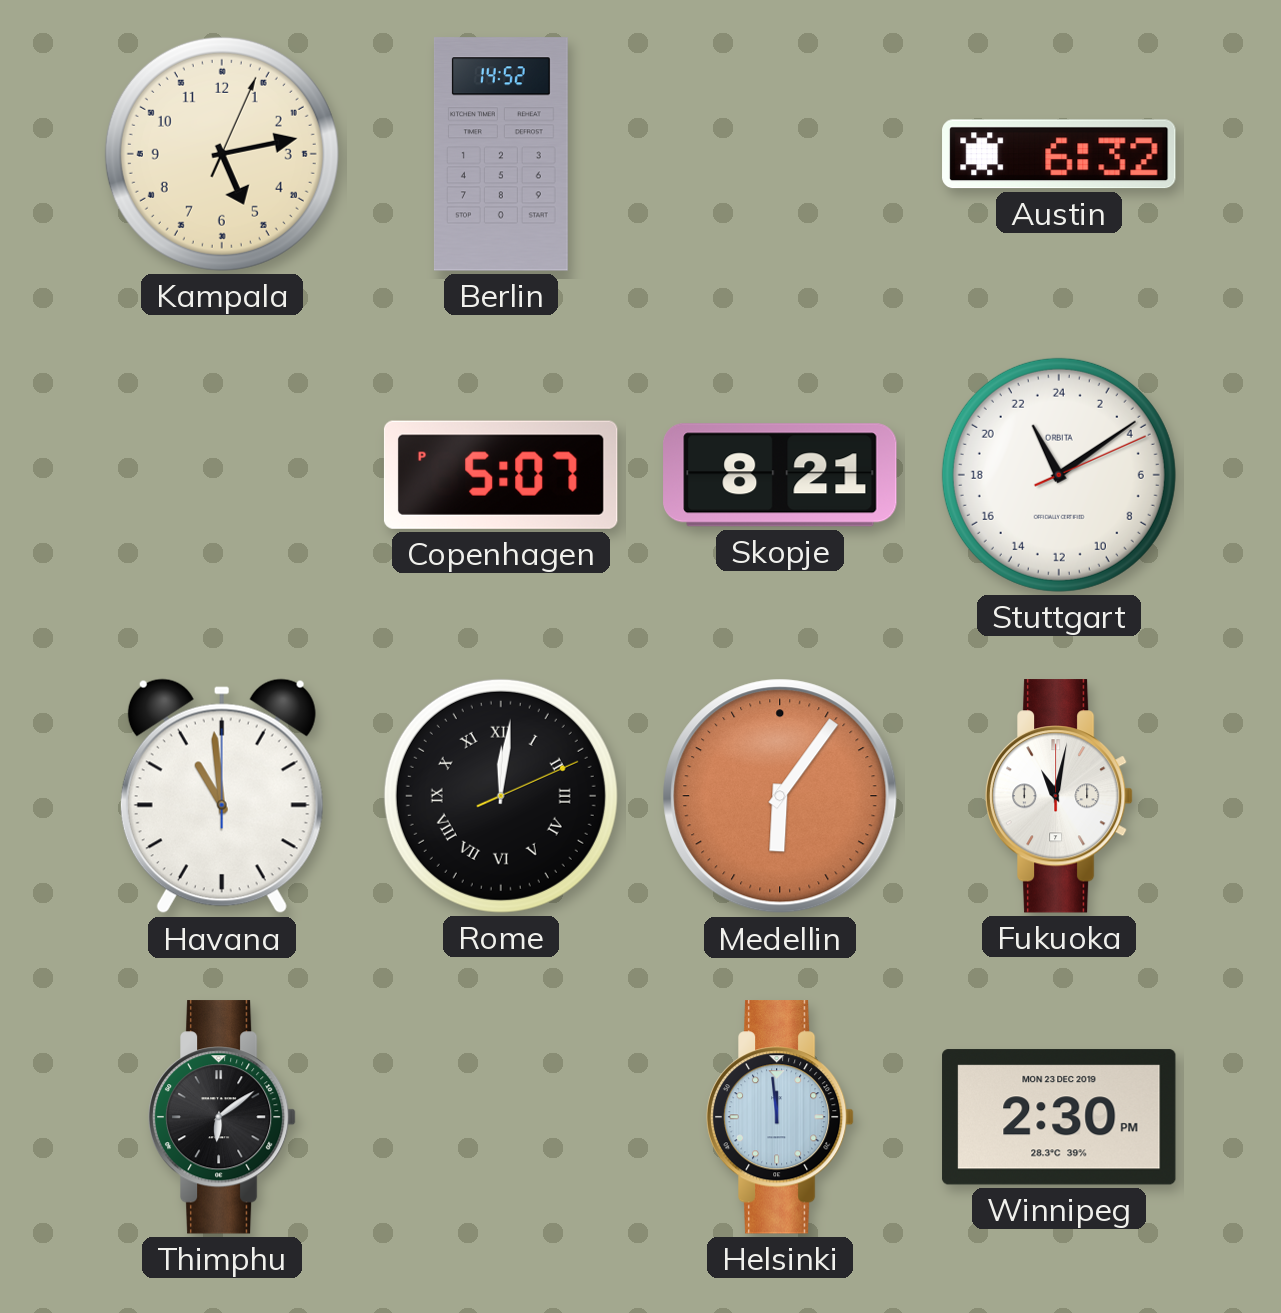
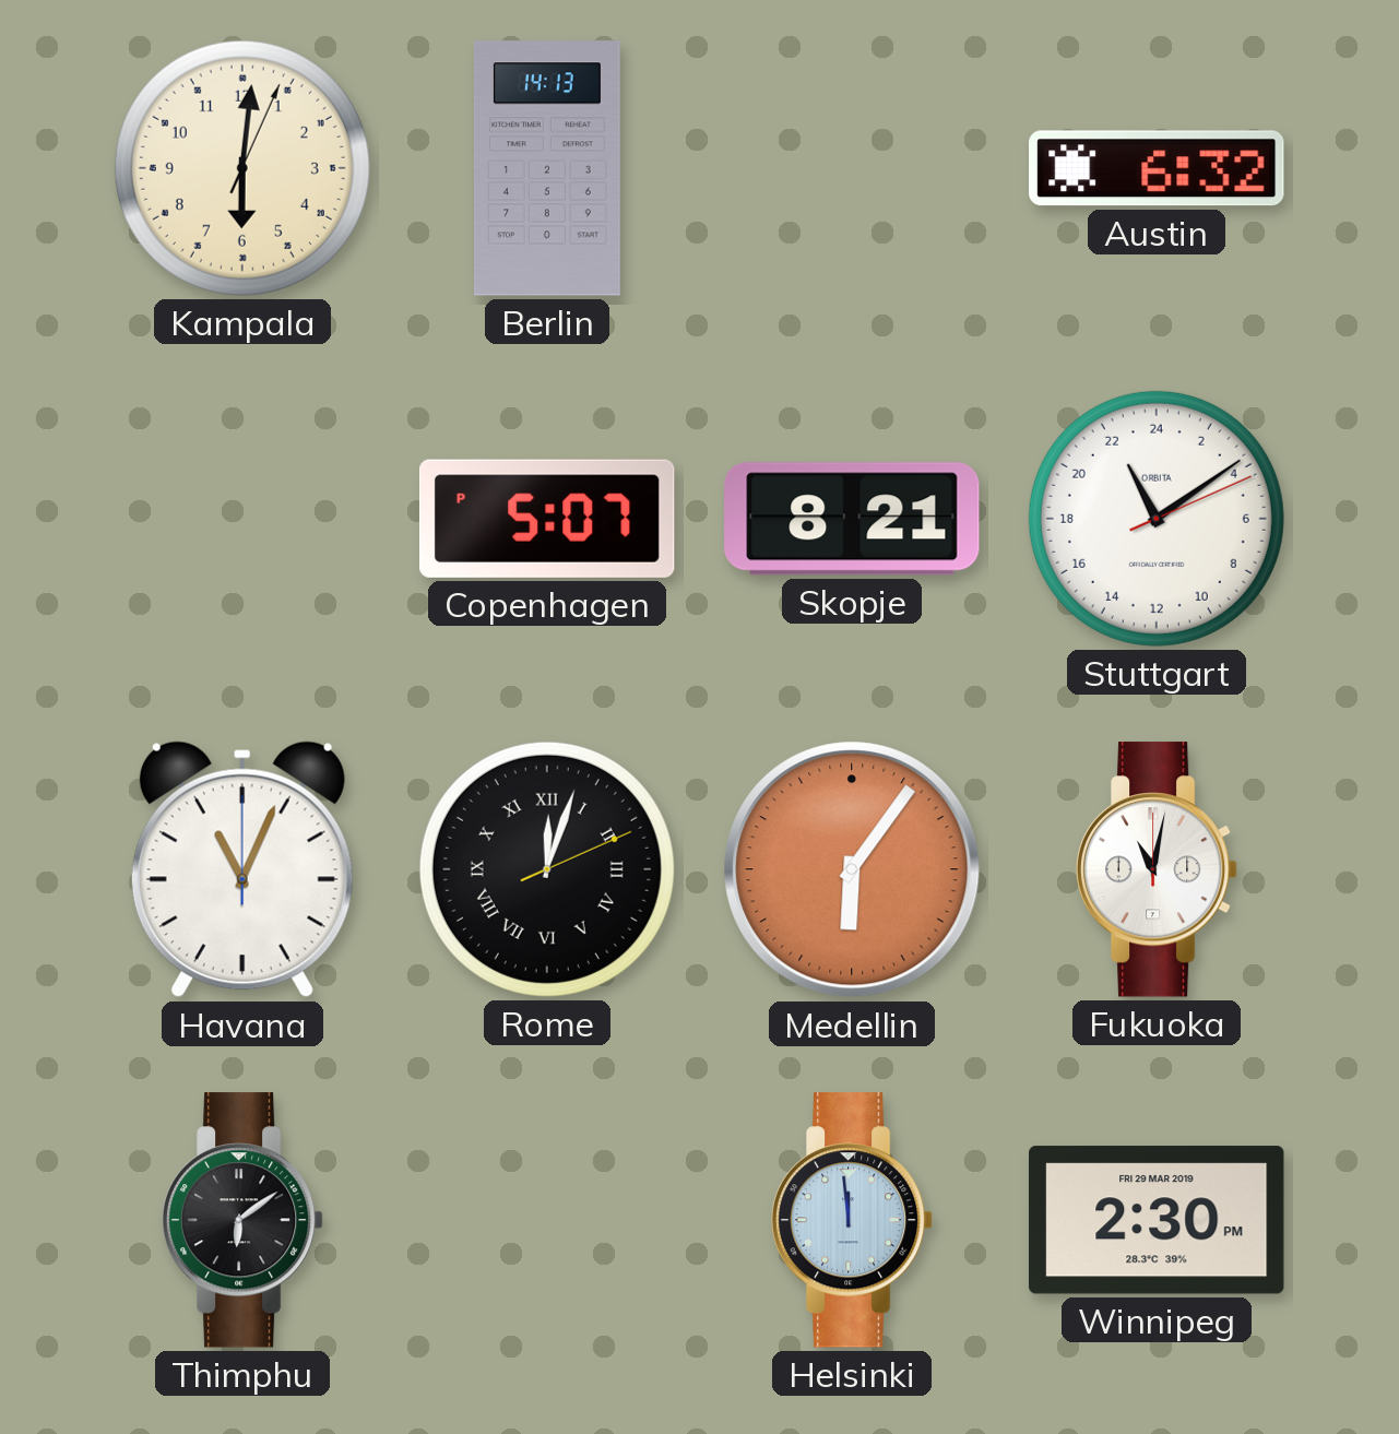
Kampala: 5:13 -> 6:01
Berlin: 14:52 -> 14:13
Havana: 10:59 -> 11:04
Rome: 12:01 -> 12:03
Winnipeg date: MON 23 DEC 2019 -> FRI 29 MAR 2019
